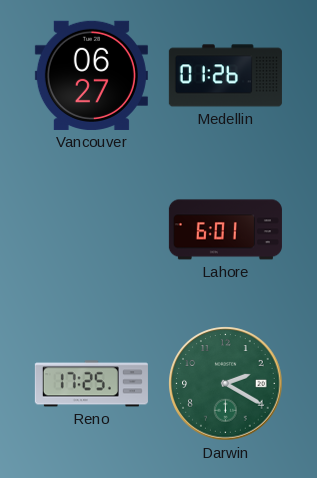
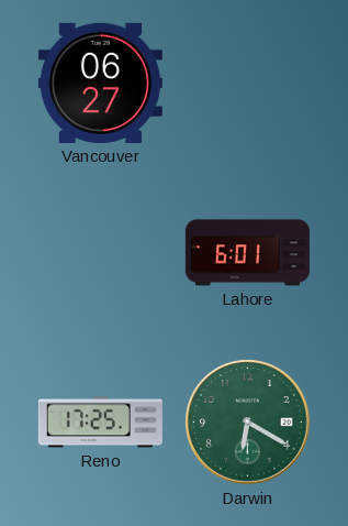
Medellin: 01:26 -> none
Darwin: 2:20 -> 6:20
